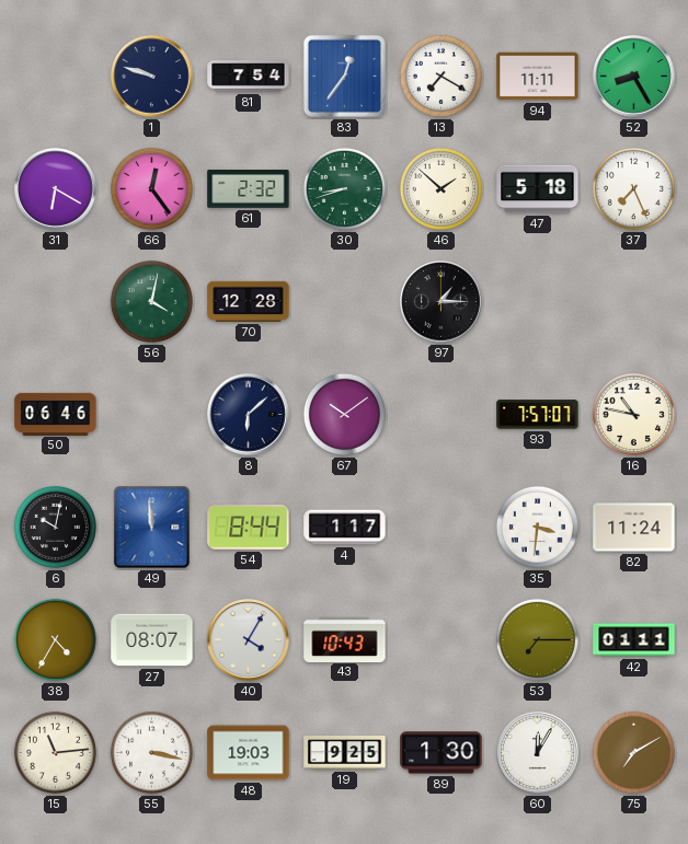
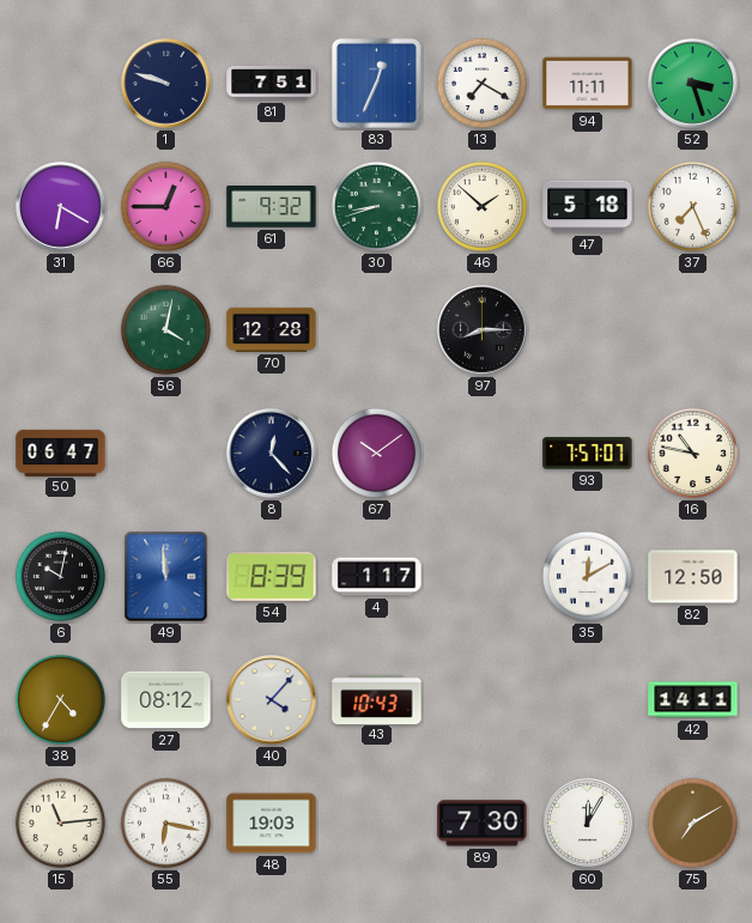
81: 7:54 -> 7:51
83: 12:36 -> 12:34
52: 8:25 -> 3:27
66: 12:24 -> 12:45
61: 2:32 -> 9:32
97: 1:15 -> 8:15
50: 06:46 -> 06:47
8: 6:08 -> 12:23
54: 8:44 -> 8:39
35: 3:31 -> 12:10
82: 11:24 -> 12:50
27: 08:07 -> 08:12
40: 4:05 -> 4:07
53: 7:15 -> none
42: 01:11 -> 14:11
55: 3:17 -> 6:17
19: 9:25 -> none
89: 1:30 -> 7:30
